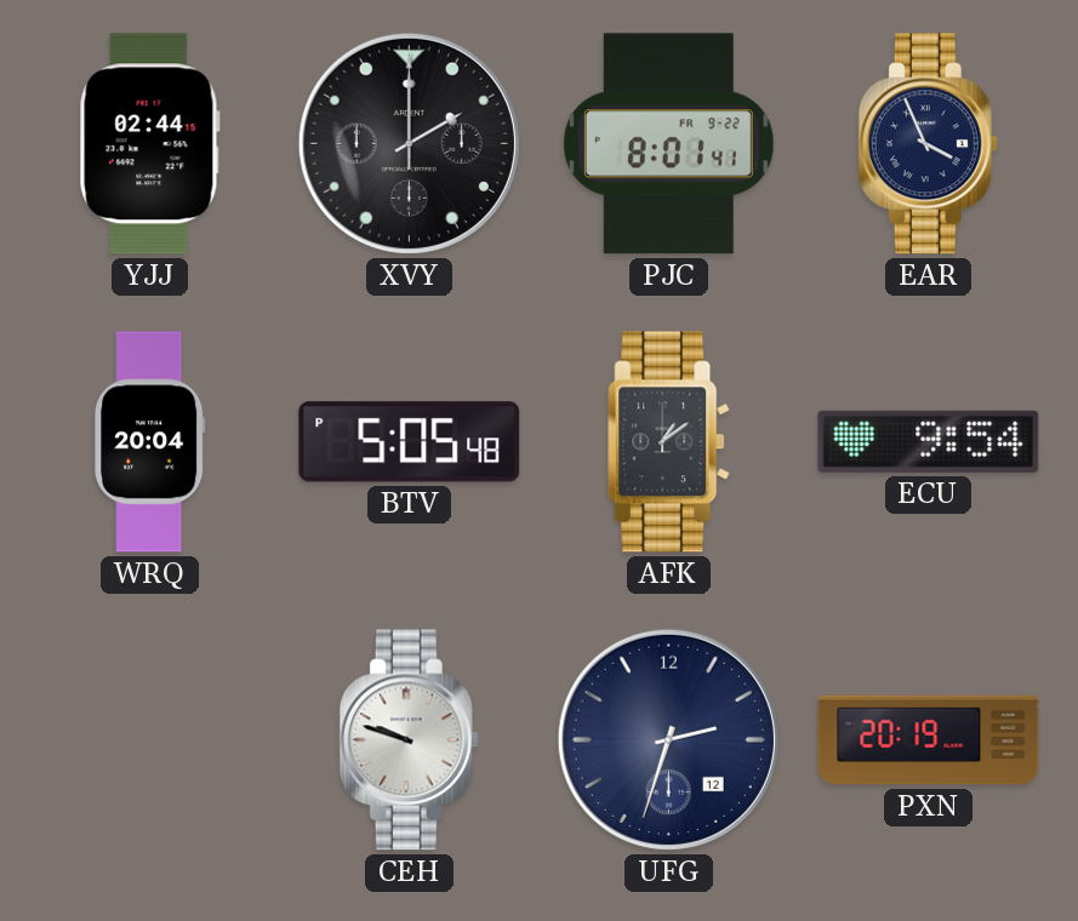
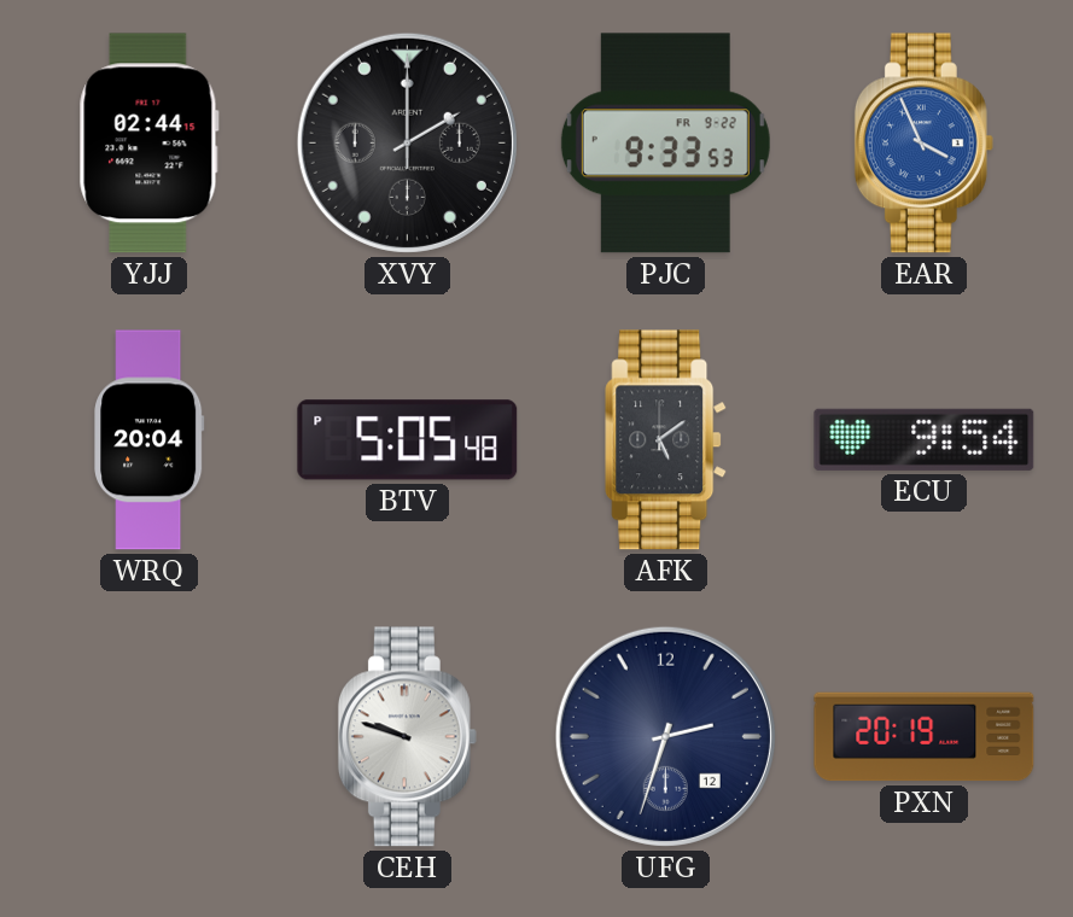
PJC: 8:01 -> 9:33
EAR dial: navy -> blue
AFK: 1:09 -> 5:09
